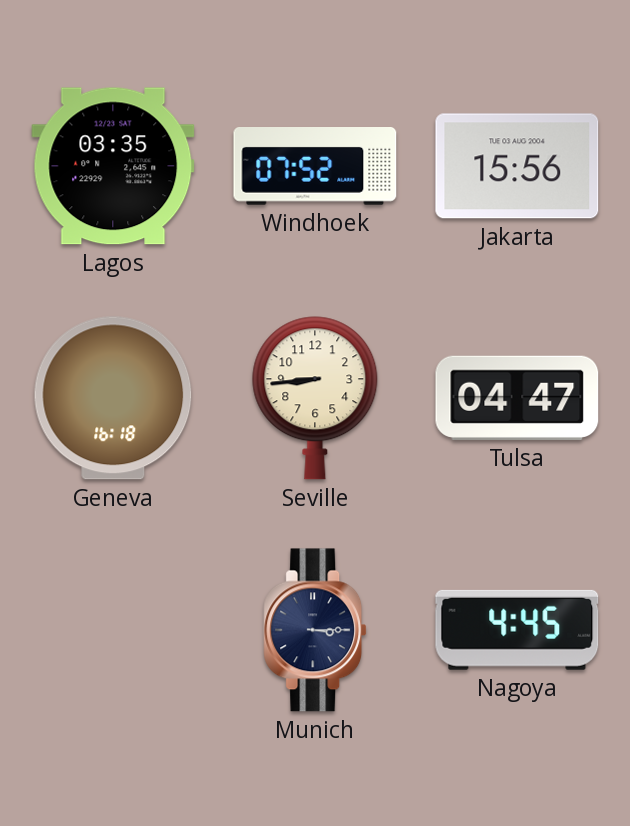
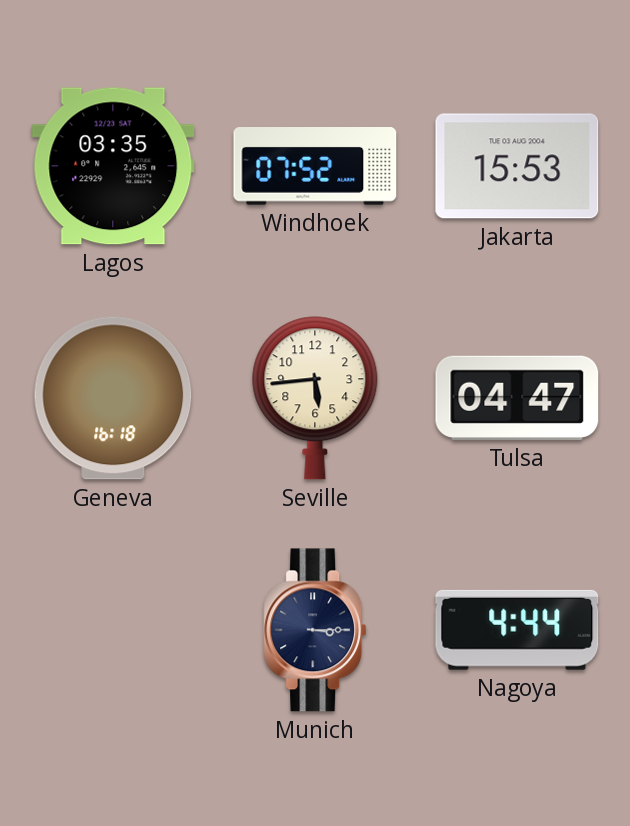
Jakarta: 15:56 -> 15:53
Seville: 8:44 -> 5:44
Nagoya: 4:45 -> 4:44
